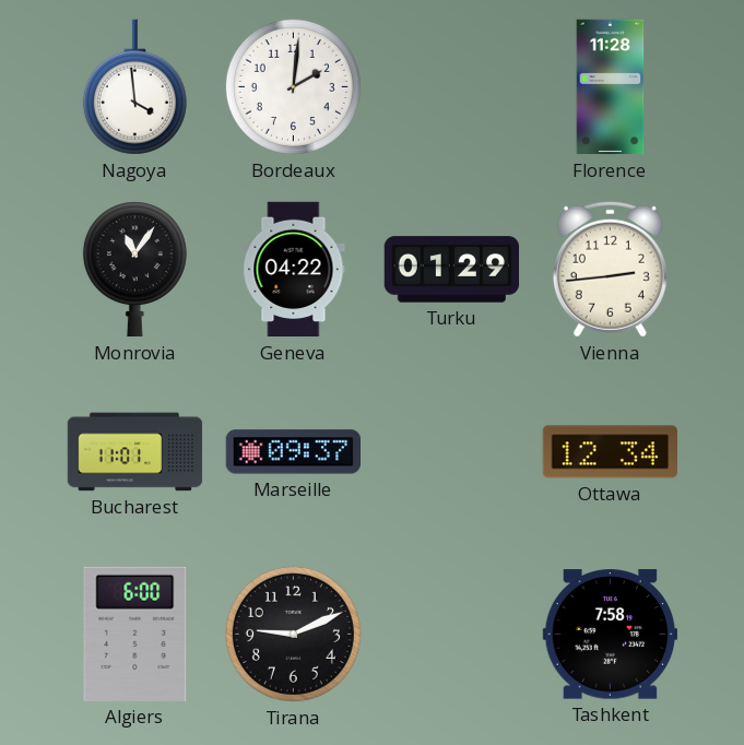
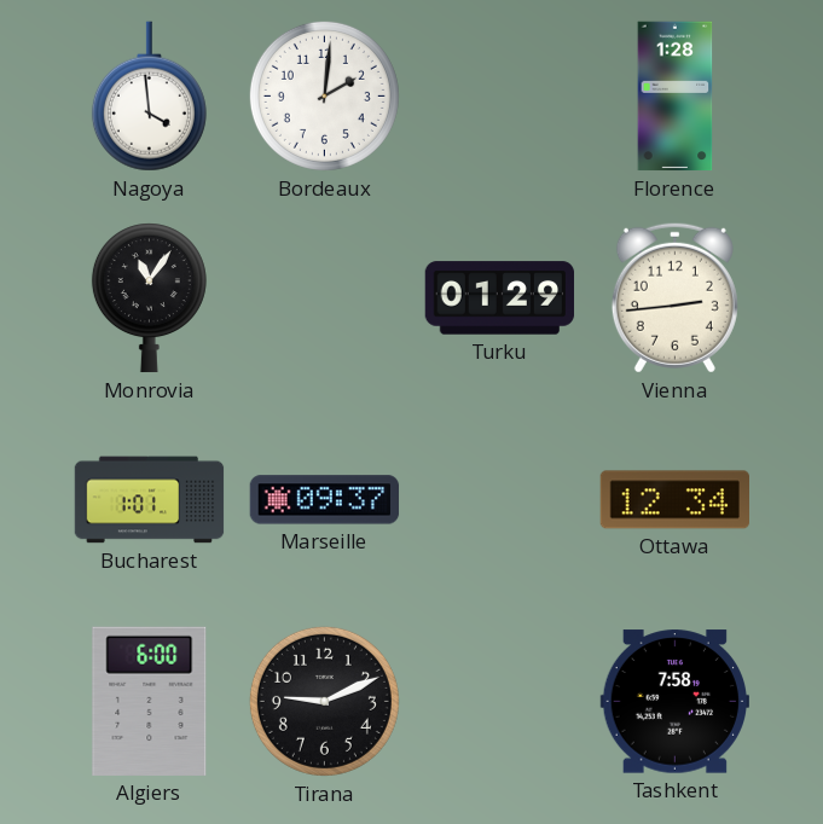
Florence: 11:28 -> 1:28
Geneva: 04:22 -> none
Bucharest: 11:01 -> 1:01
